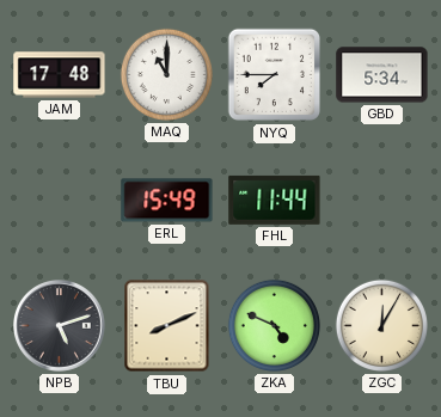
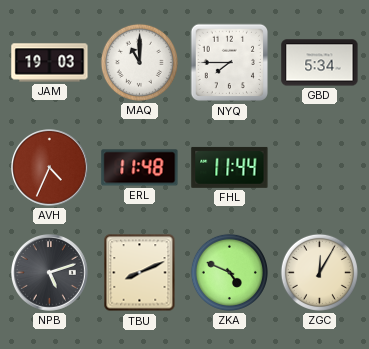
JAM: 17:48 -> 19:03
AVH: none -> 4:34
ERL: 15:49 -> 11:48
